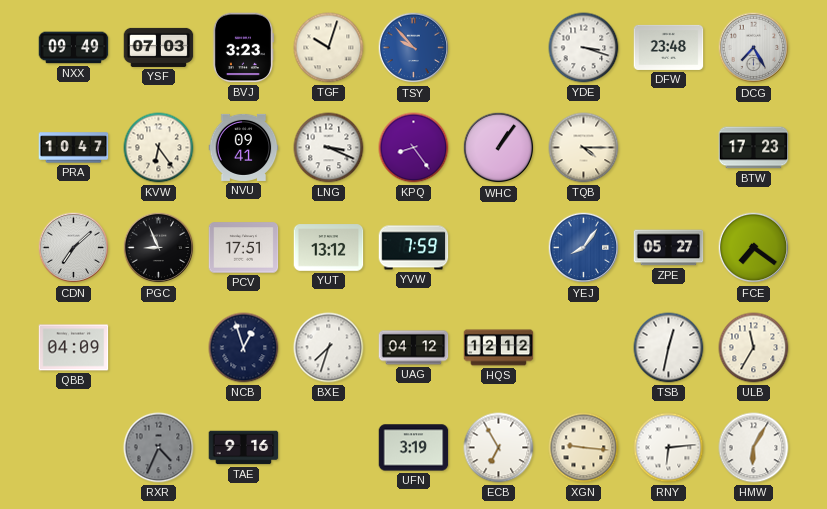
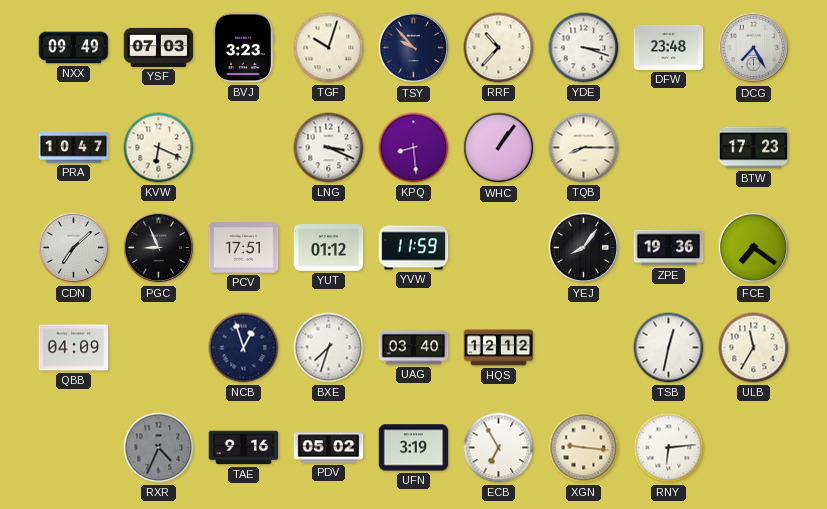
TSY dial: blue -> navy
RRF: none -> 10:37
KVW: 6:24 -> 6:19
NVU: 09:41 -> none
KPQ: 8:24 -> 8:29
TQB: 4:15 -> 8:15
YUT: 13:12 -> 01:12
YVW: 7:59 -> 11:59
YEJ dial: blue -> black
ZPE: 05:27 -> 19:36
UAG: 04:12 -> 03:40
PDV: none -> 05:02
HMW: 6:05 -> none
